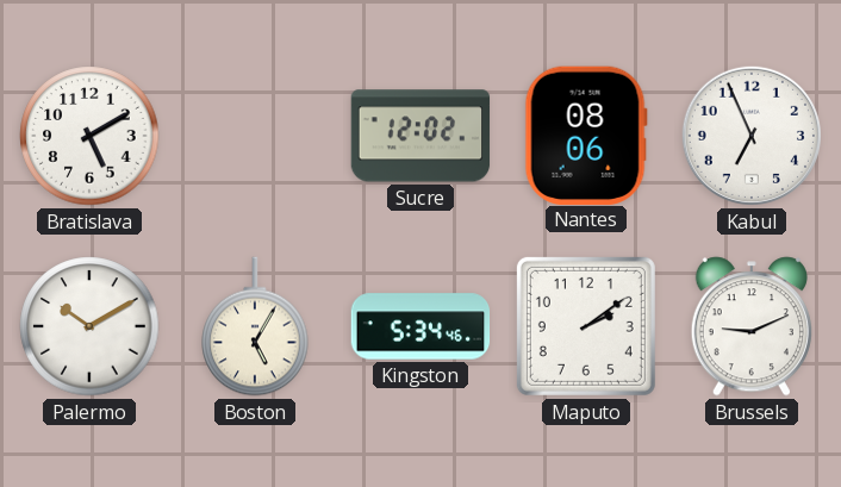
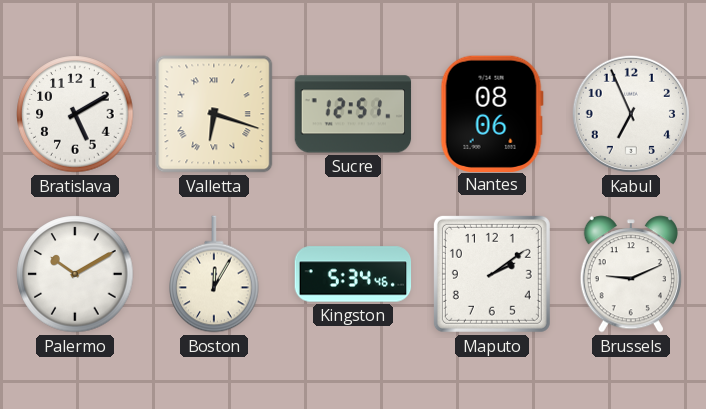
Valletta: none -> 6:18
Sucre: 12:02 -> 12:51
Boston: 5:05 -> 12:05
